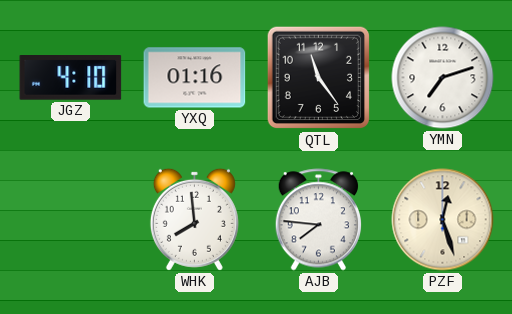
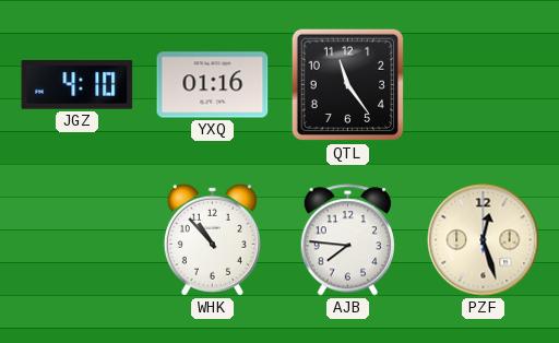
YMN: 7:12 -> none
WHK: 7:59 -> 10:53
